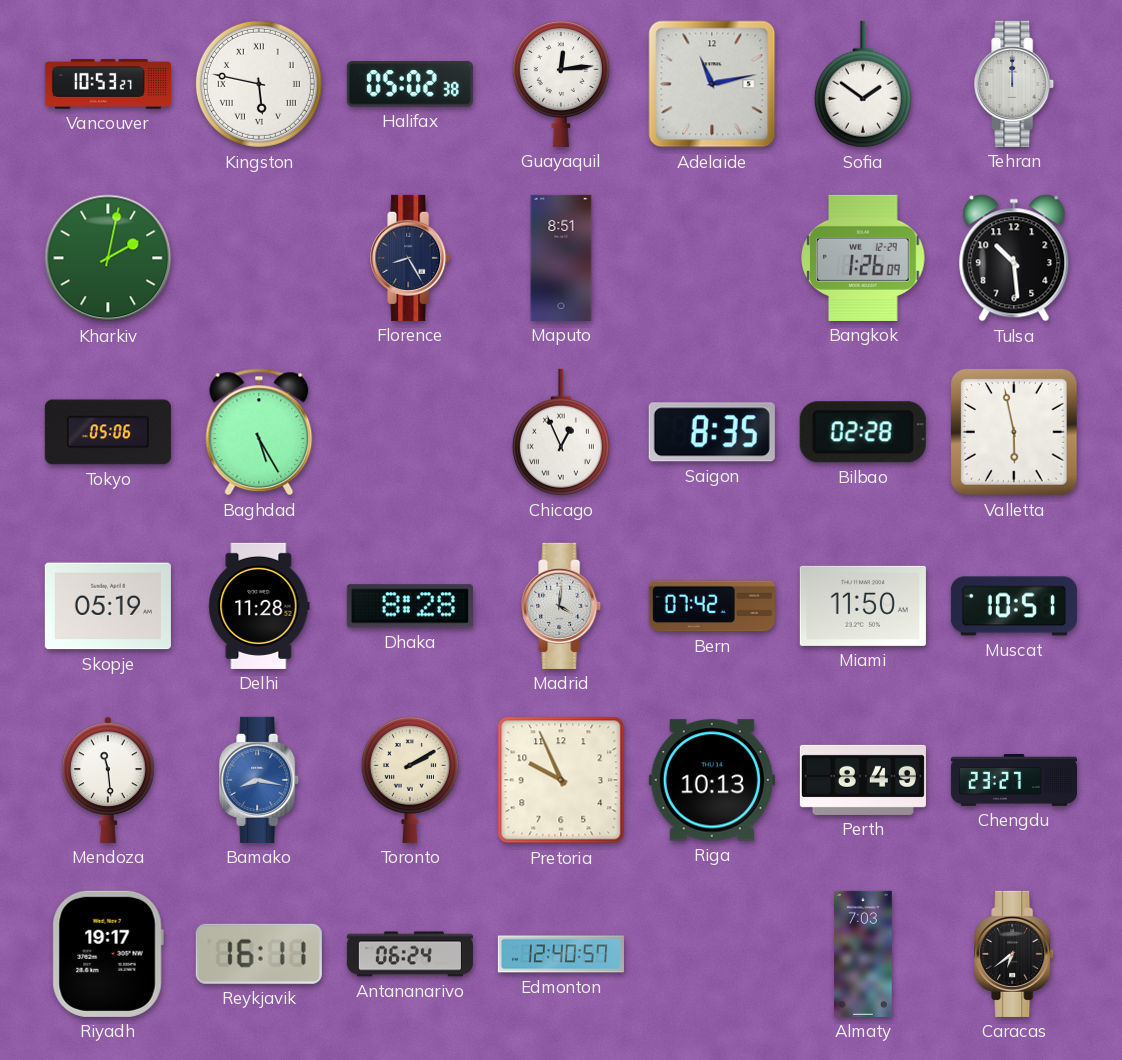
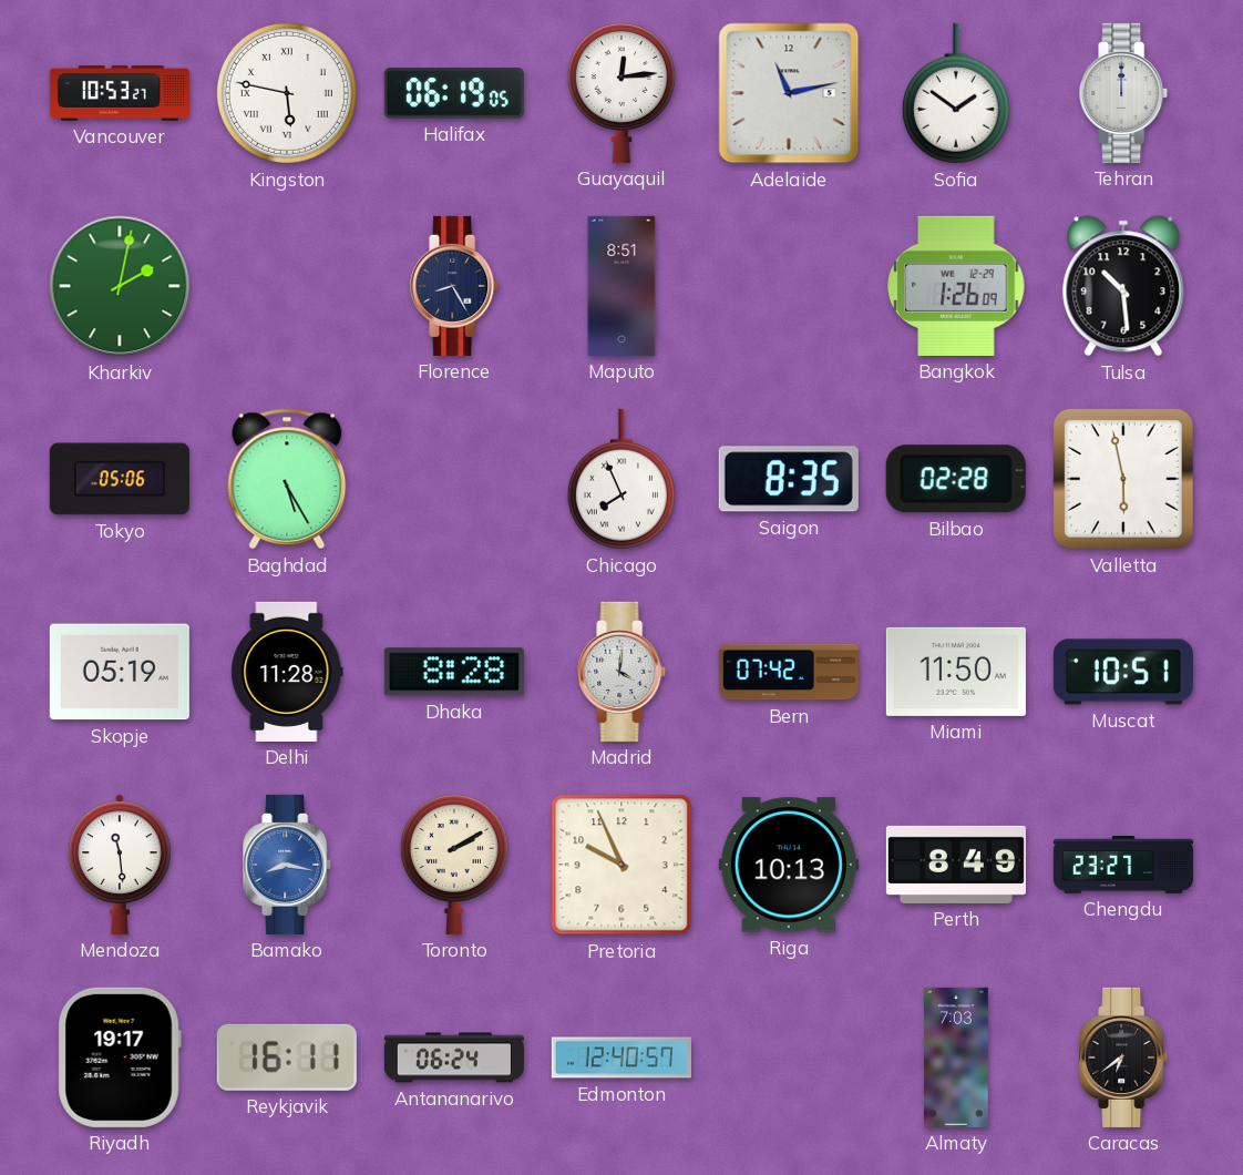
Halifax: 05:02 -> 06:19
Chicago: 12:56 -> 7:56
